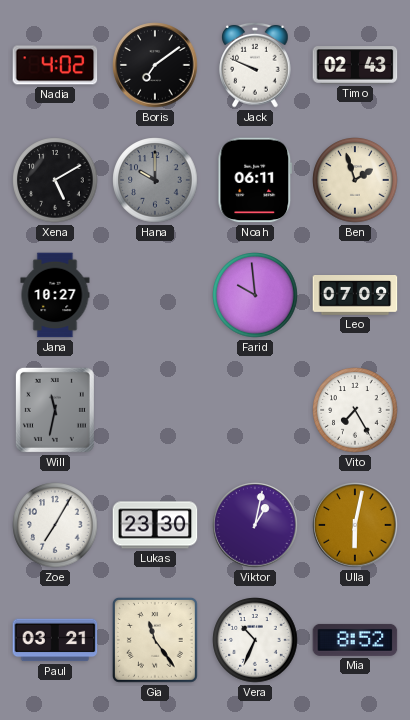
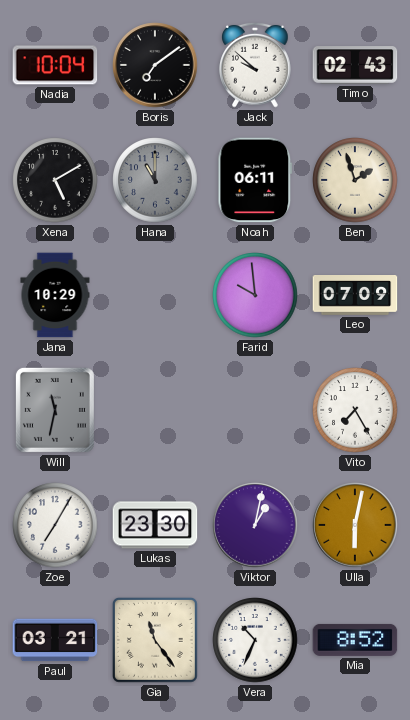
Nadia: 4:02 -> 10:04
Jack: 9:49 -> 9:52
Hana: 10:00 -> 11:00
Jana: 10:27 -> 10:29
